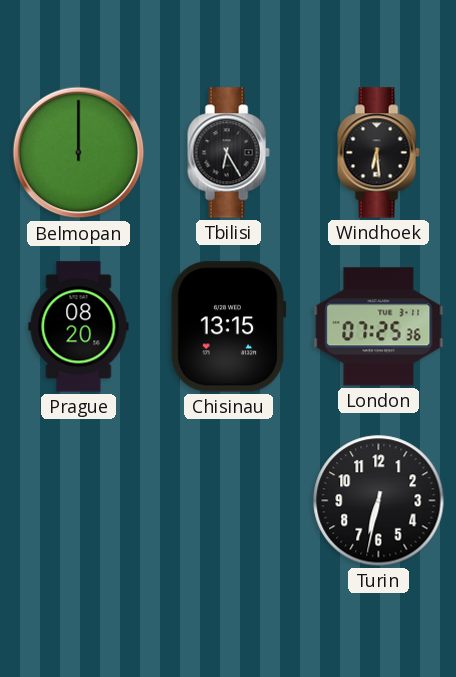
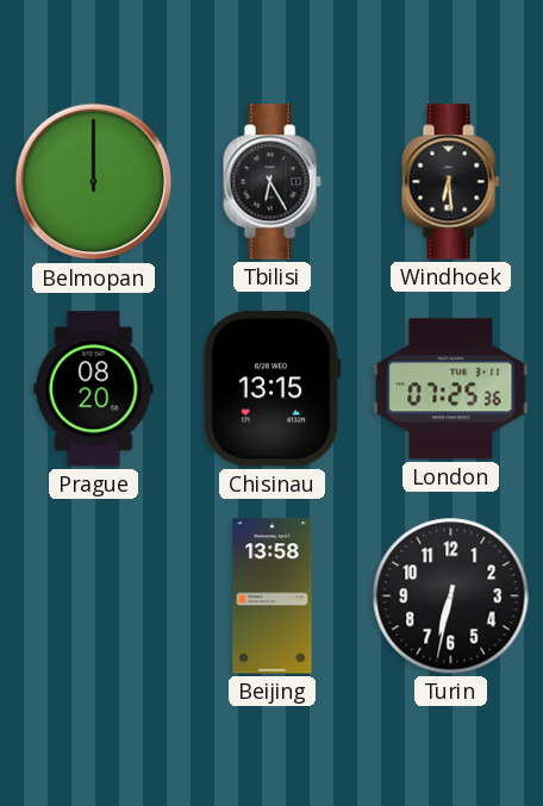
Beijing: none -> 13:58
